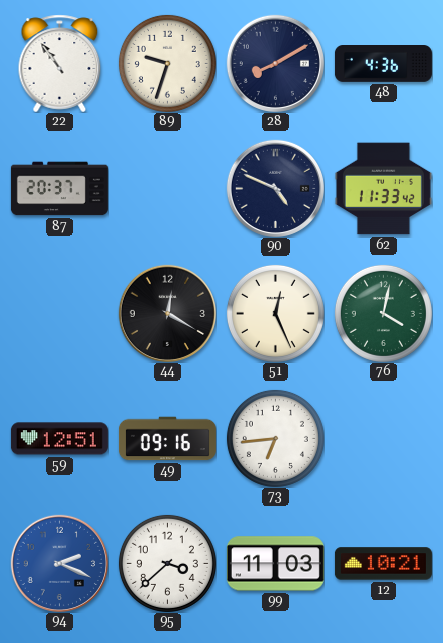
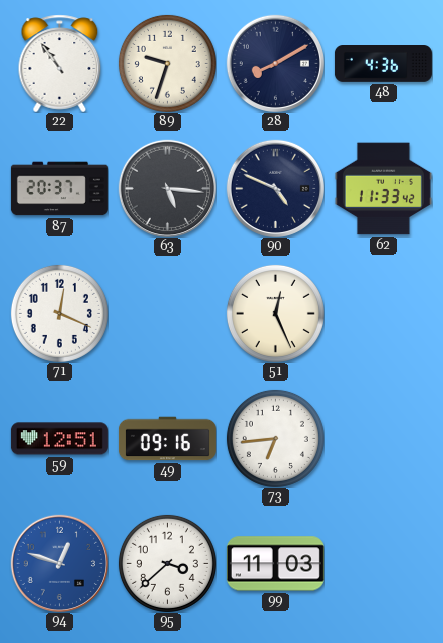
63: none -> 5:16
71: none -> 12:19
44: 12:20 -> none
76: 4:02 -> none
94: 2:19 -> 12:48
12: 10:21 -> none
